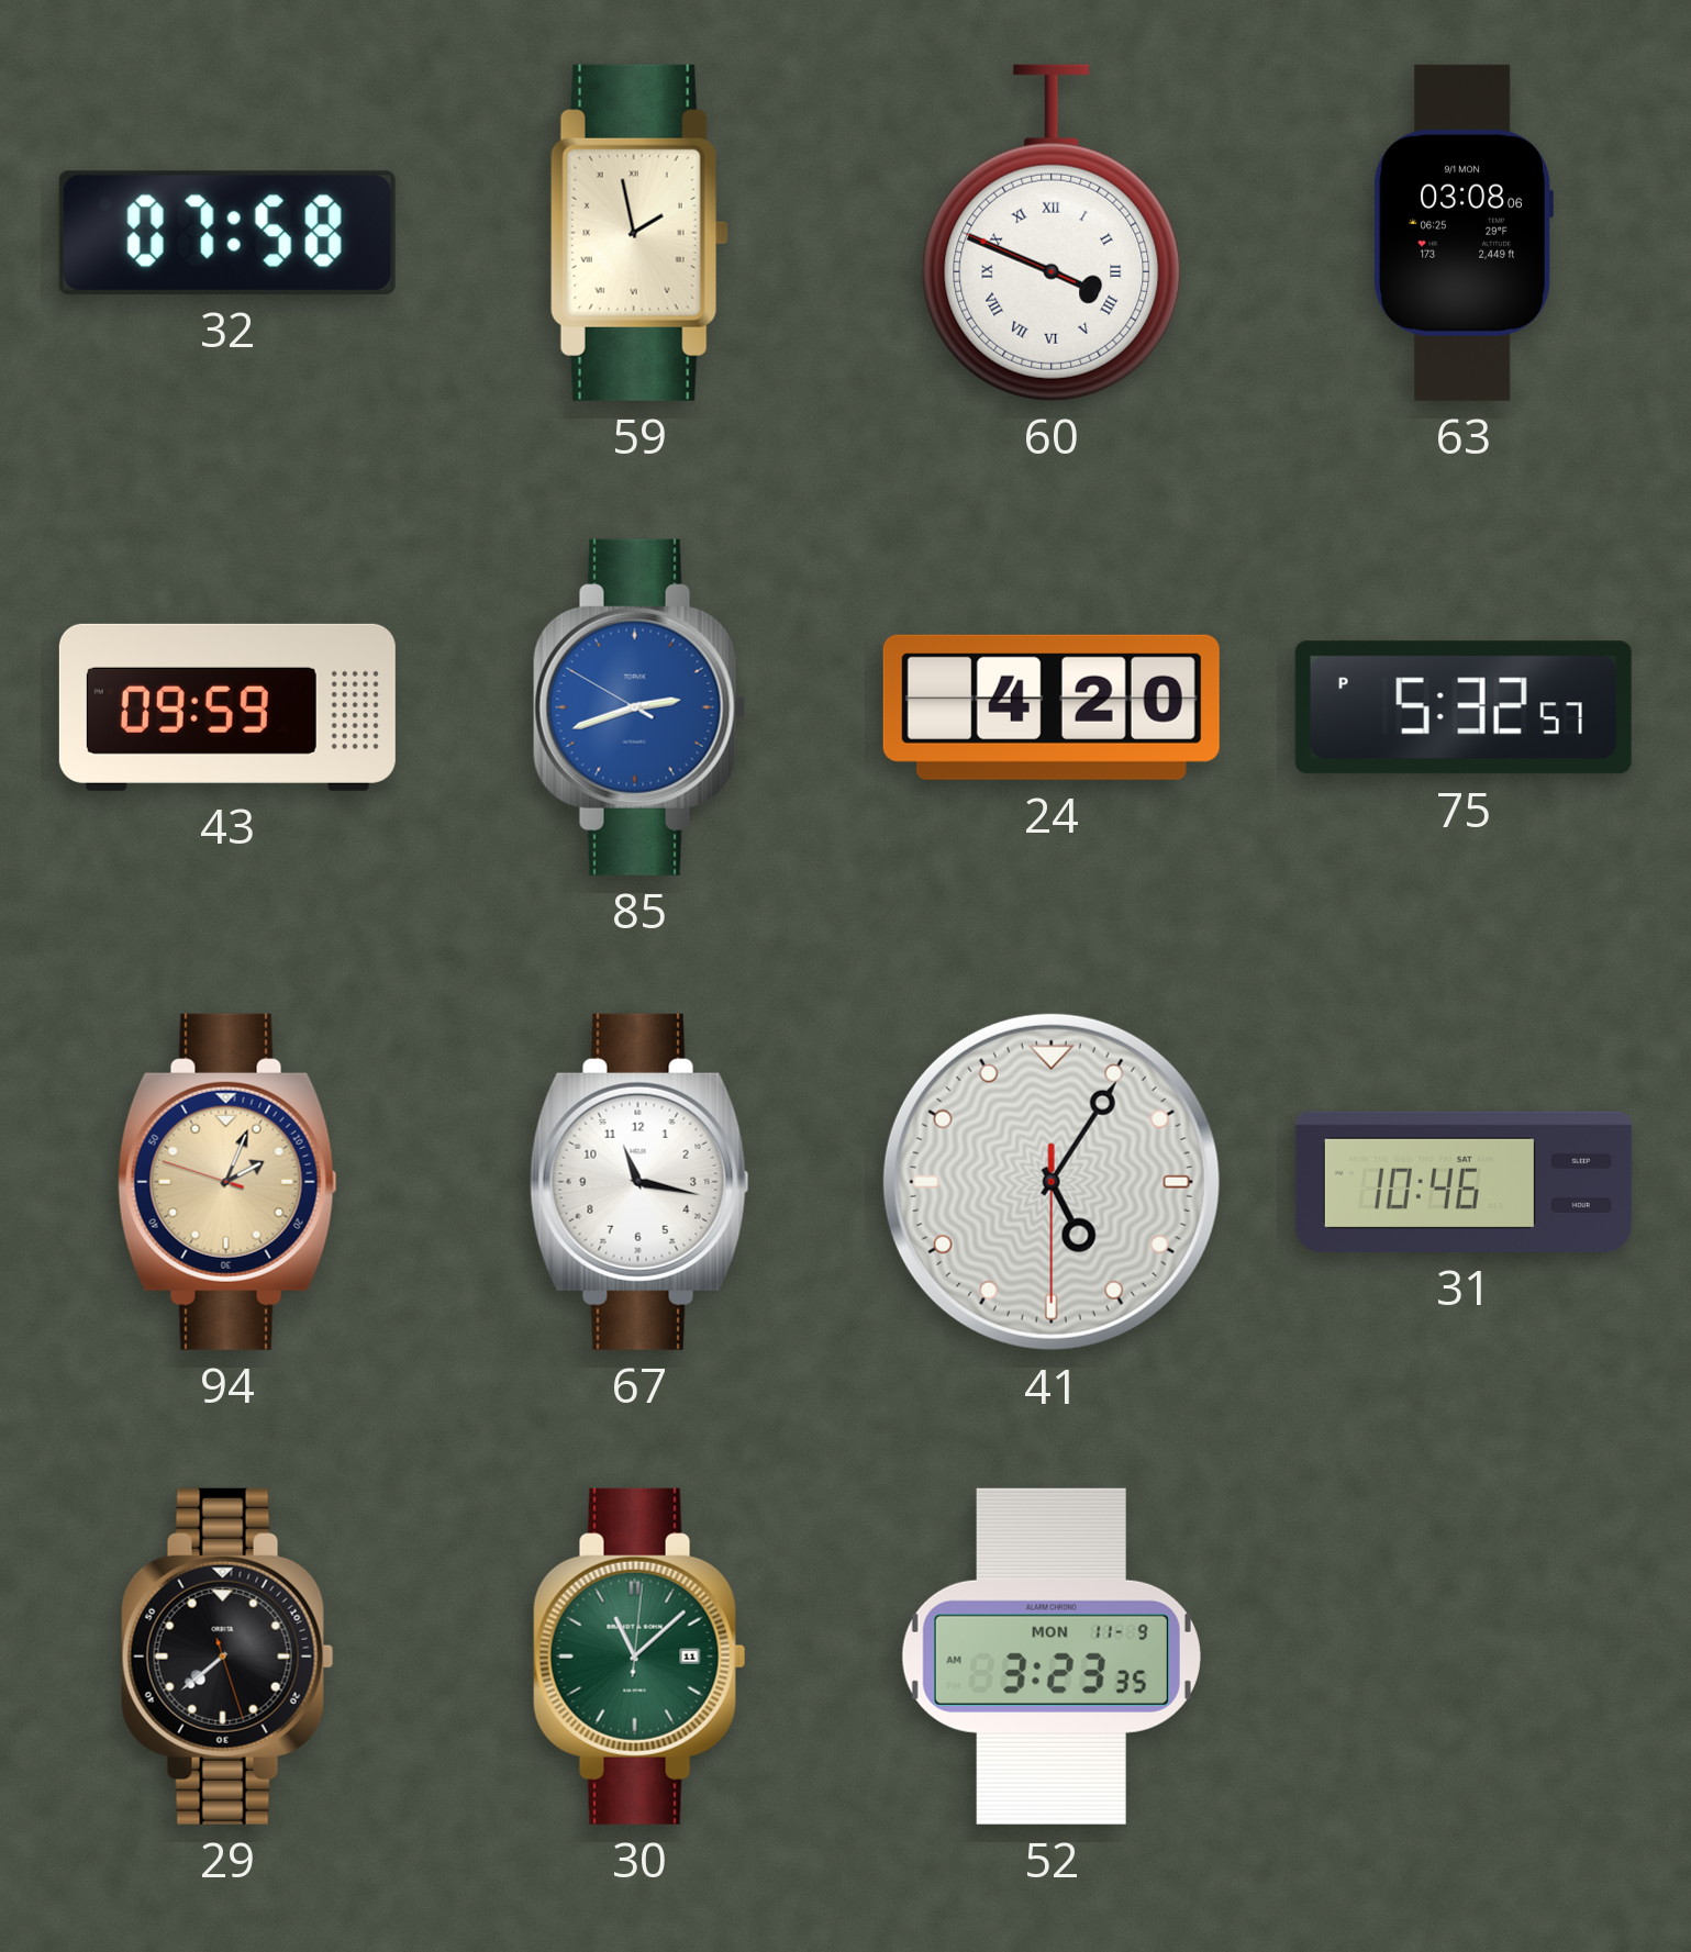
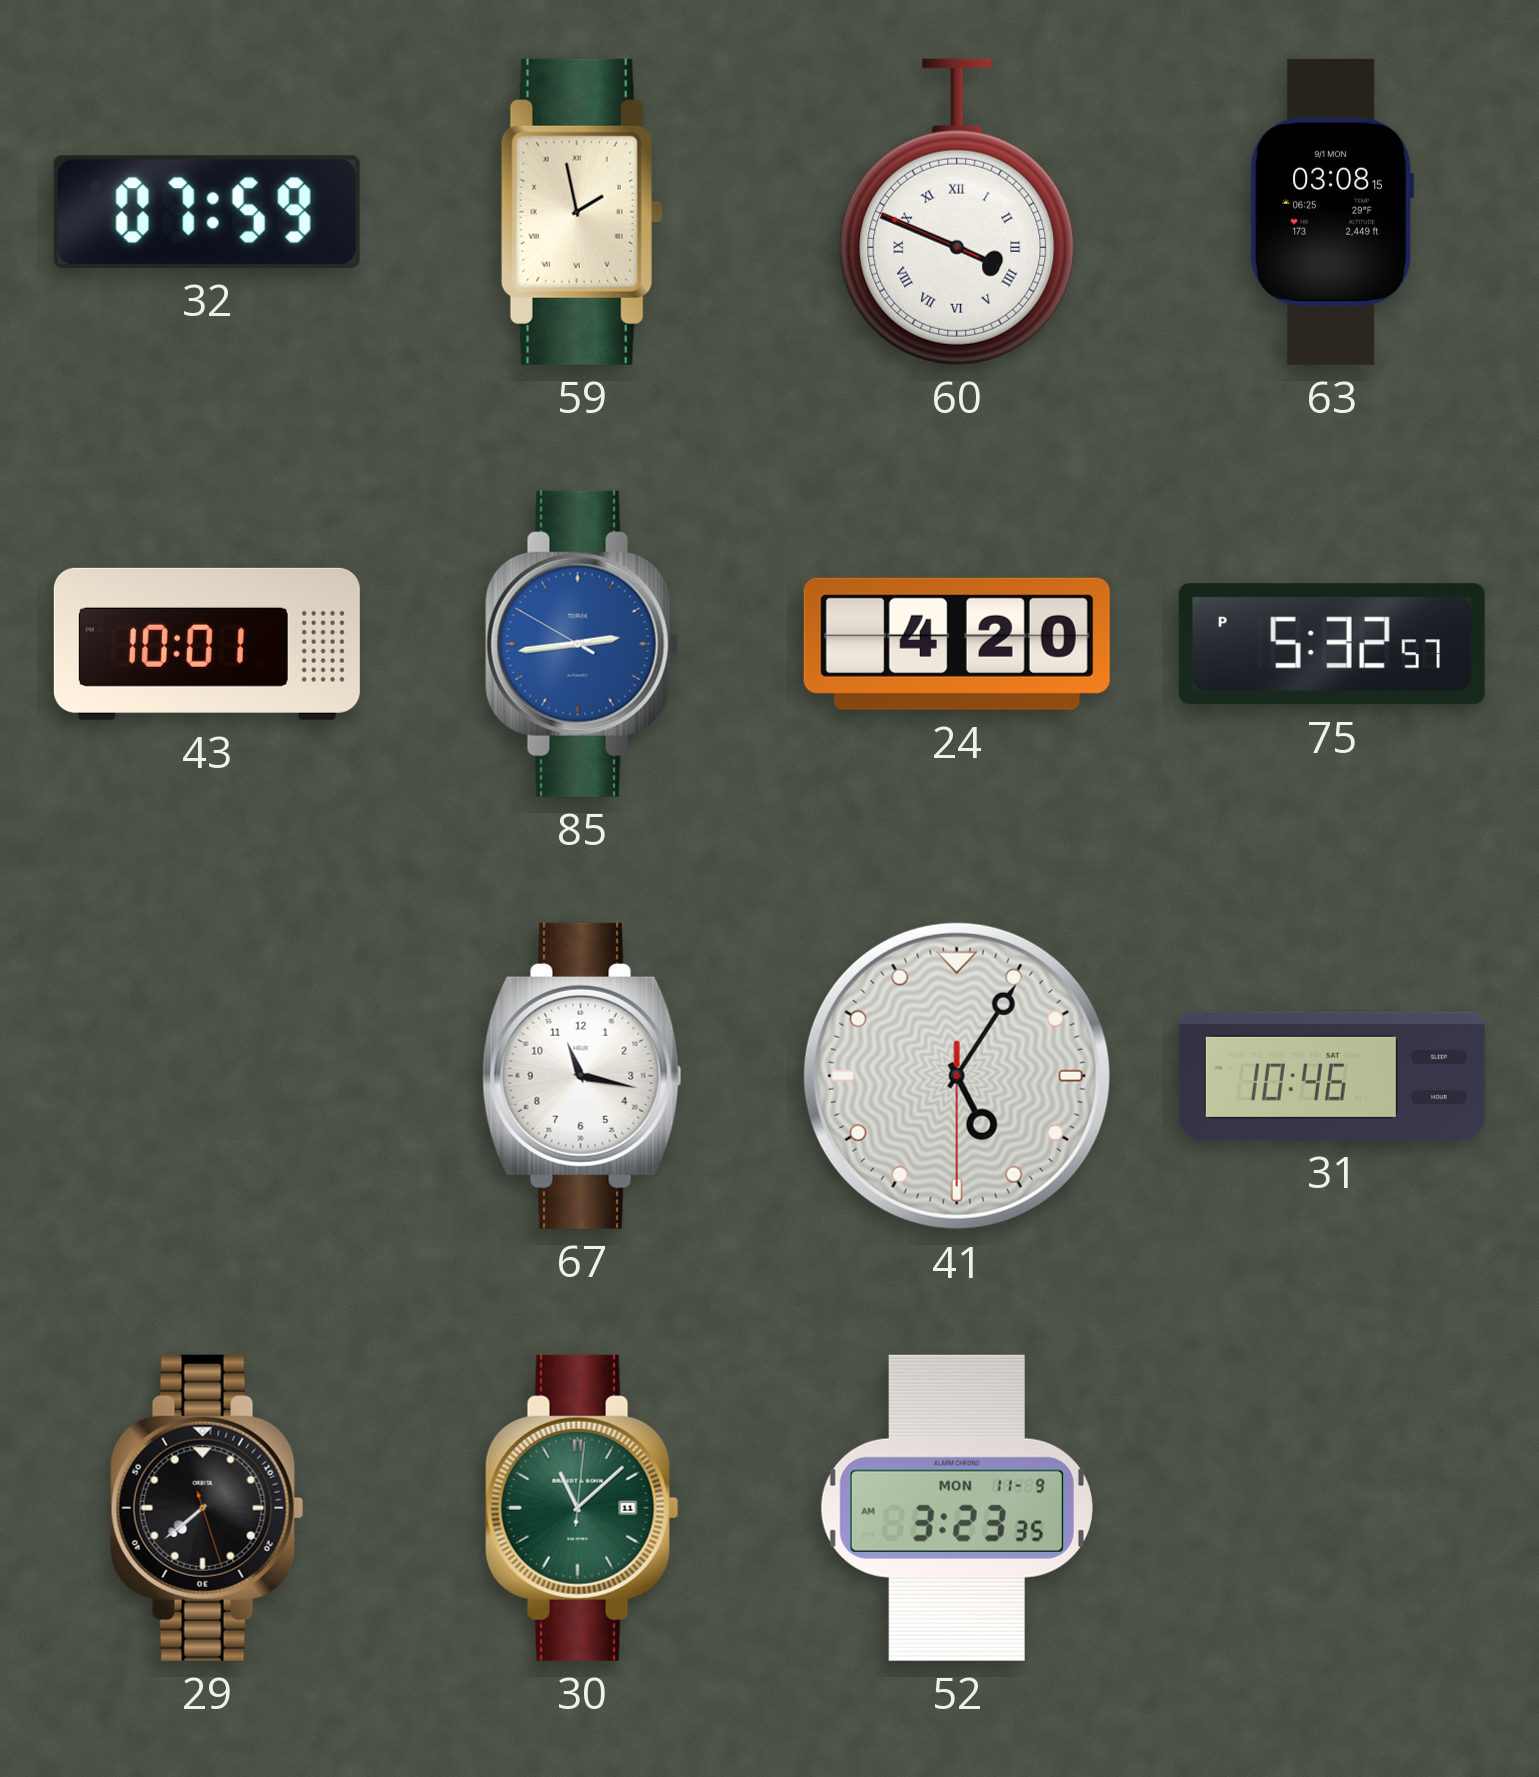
32: 07:58 -> 07:59
63: 03:08:06 -> 03:08:15
43: 09:59 -> 10:01
85: 2:41 -> 2:43
94: 2:03 -> none
